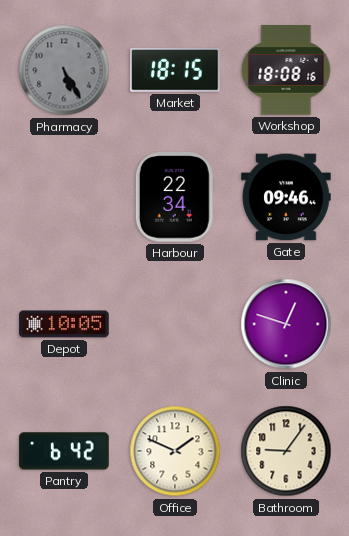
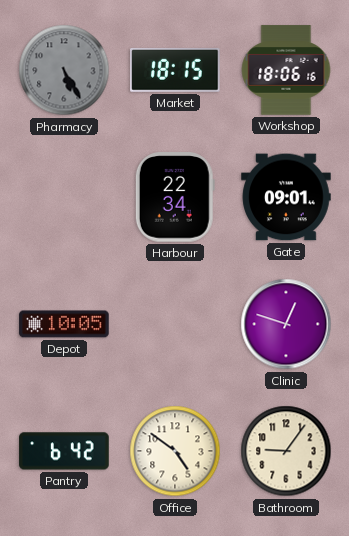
Workshop: 18:08 -> 18:06
Gate: 09:46 -> 09:01
Office: 1:49 -> 4:51
